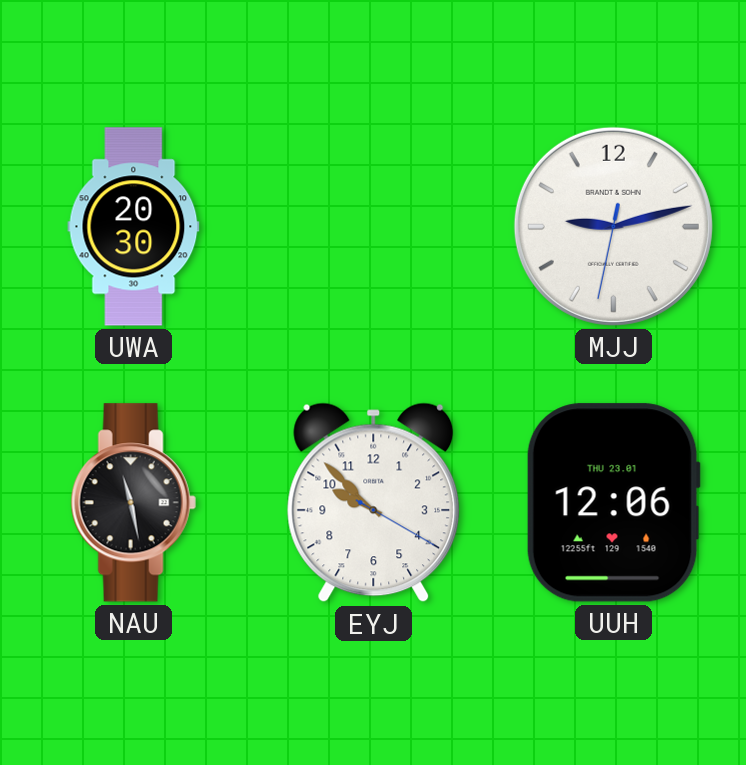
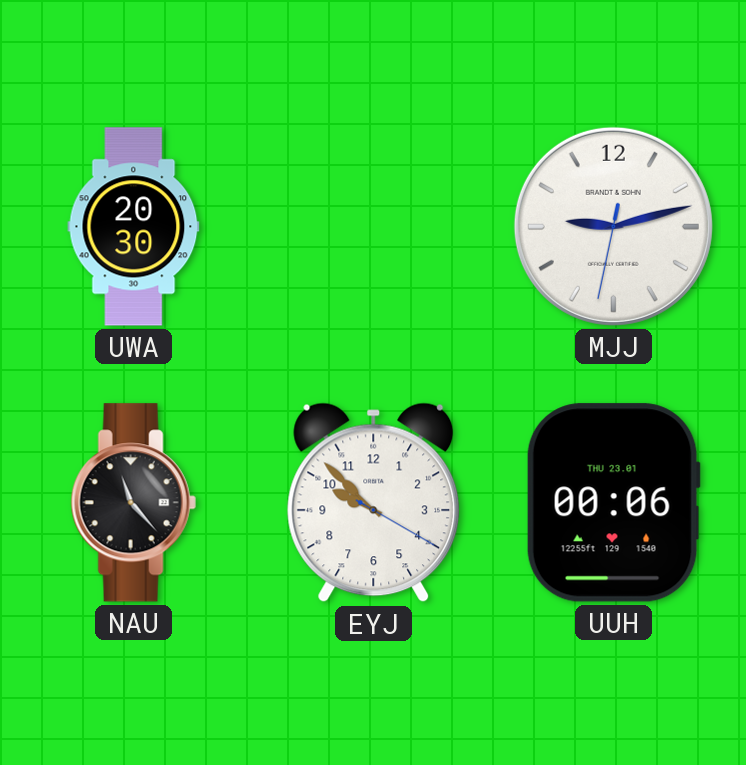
NAU: 11:28 -> 11:23
UUH: 12:06 -> 00:06
